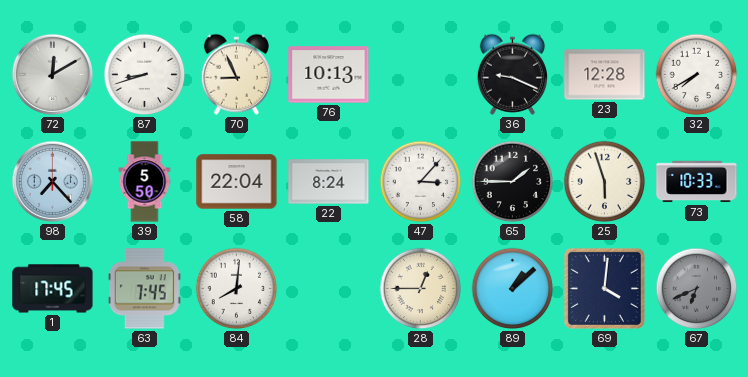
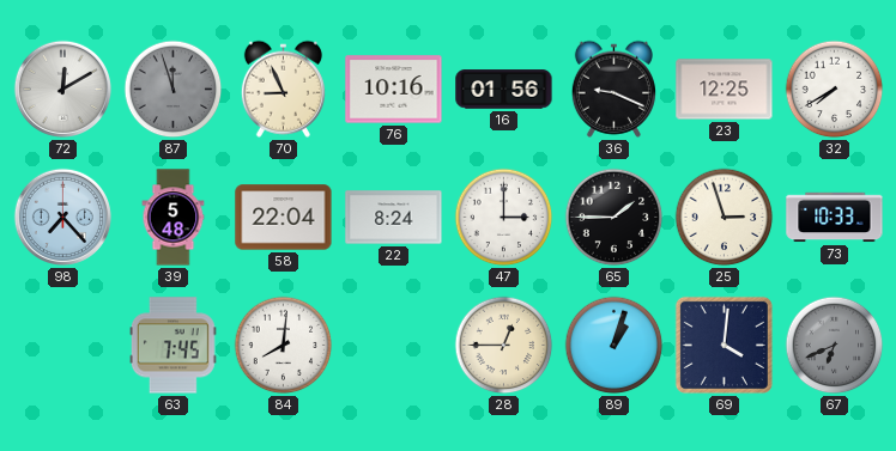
87: 8:42 -> 11:57
87 dial: white -> grey
76: 10:13 -> 10:16
16: none -> 01:56
23: 12:28 -> 12:25
39: 5:50 -> 5:48
47: 3:07 -> 3:00
25: 5:57 -> 2:57
1: 17:45 -> none
89: 1:08 -> 1:03
